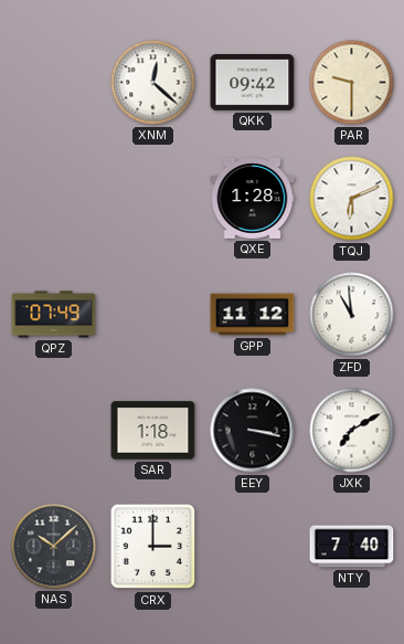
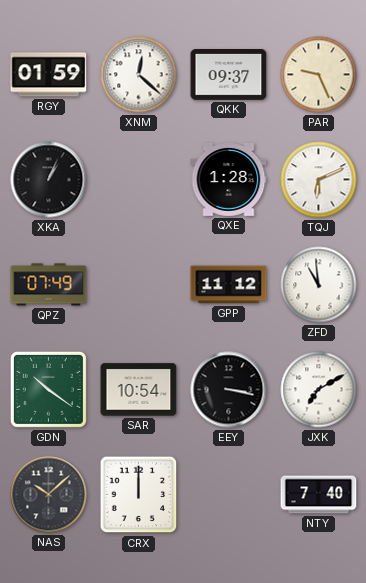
RGY: none -> 01:59
QKK: 09:42 -> 09:37
PAR: 9:30 -> 9:26
XKA: none -> 1:04
GDN: none -> 10:21
SAR: 1:18 -> 10:54
CRX: 3:00 -> 12:00
